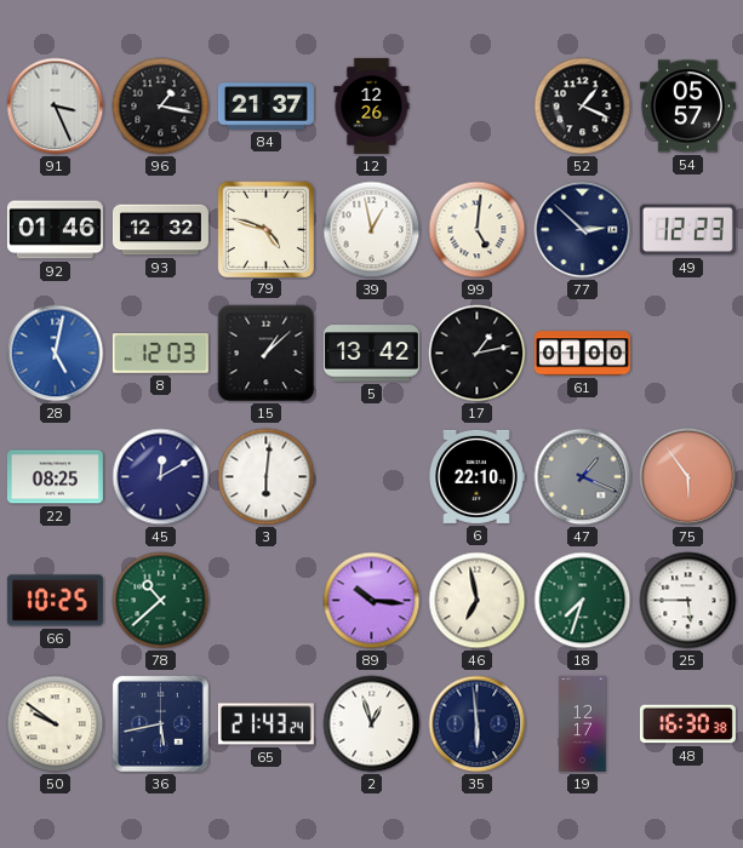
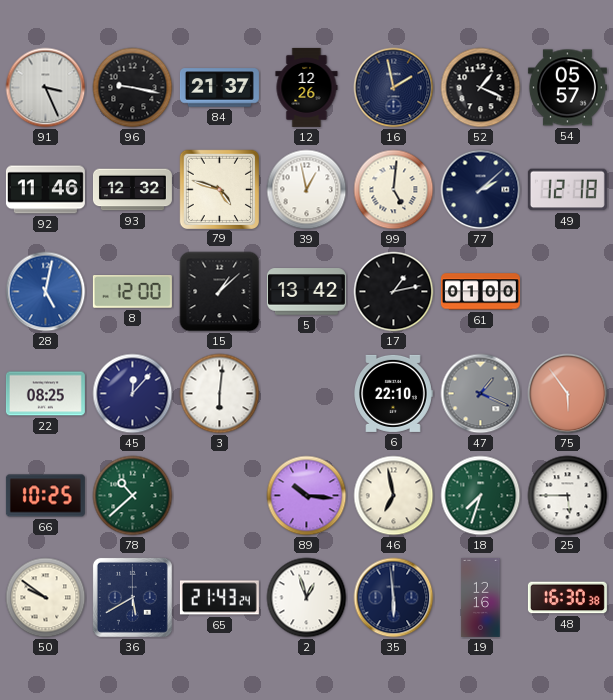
96: 1:17 -> 9:17
16: none -> 1:58
92: 01:46 -> 11:46
77: 2:52 -> 2:08
49: 12:23 -> 12:18
8: 12:03 -> 12:00
45: 12:10 -> 12:07
36: 5:43 -> 5:40
19: 12:17 -> 12:16
